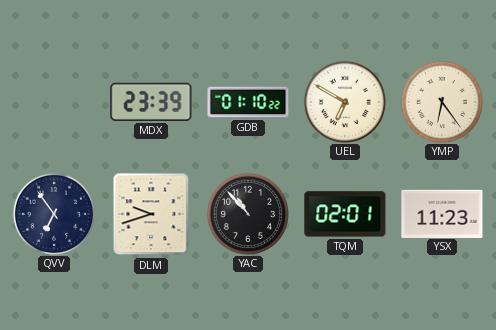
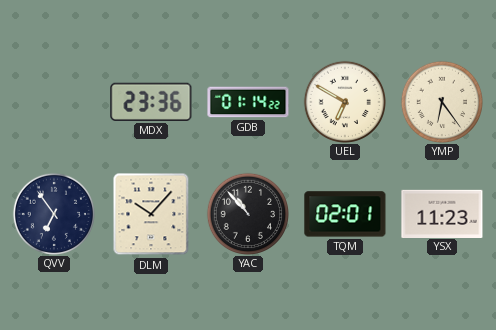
MDX: 23:39 -> 23:36
GDB: 01:10 -> 01:14
DLM: 9:42 -> 10:07
